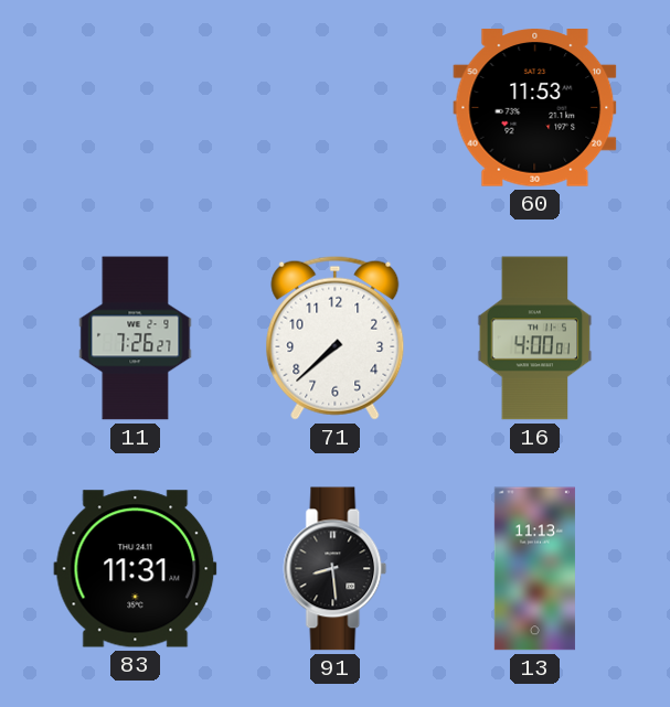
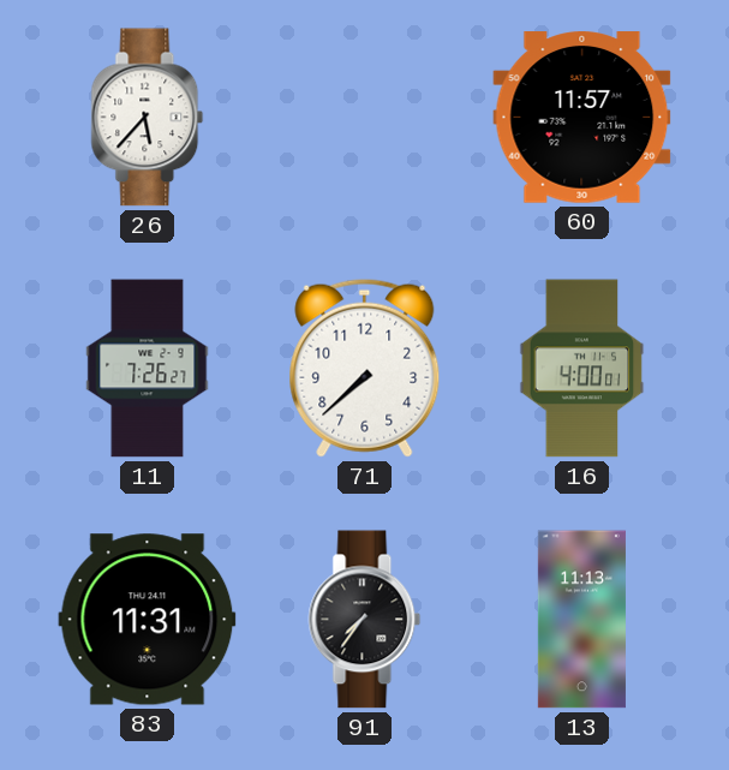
26: none -> 5:37
60: 11:53 -> 11:57
91: 8:29 -> 7:36
